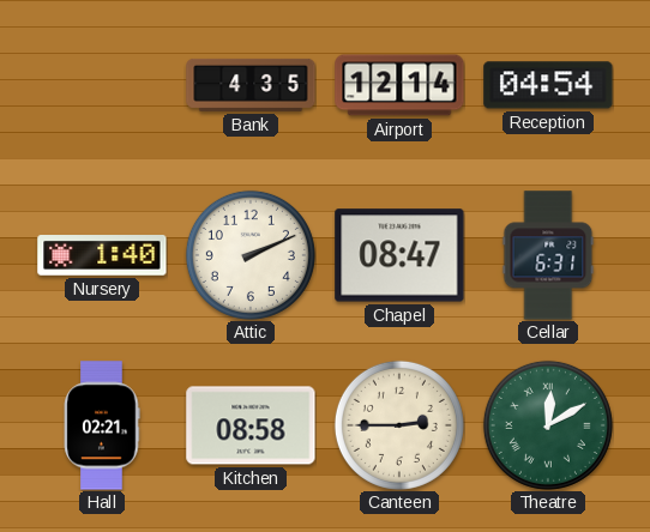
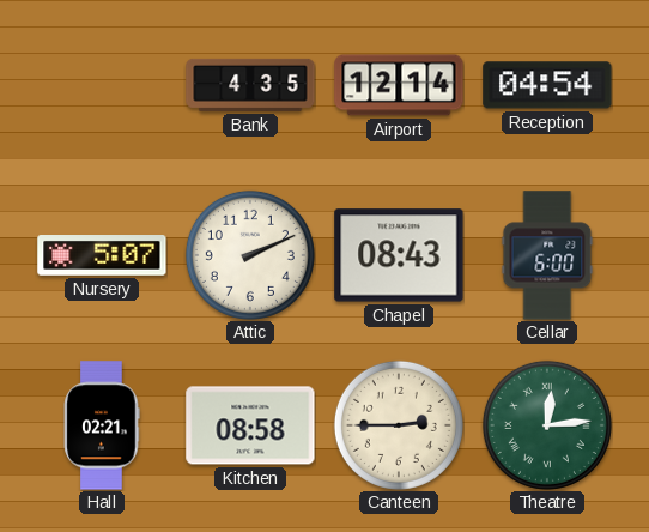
Nursery: 1:40 -> 5:07
Chapel: 08:47 -> 08:43
Cellar: 6:31 -> 6:00
Theatre: 12:10 -> 12:14
